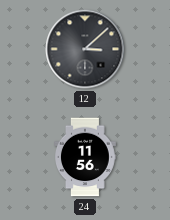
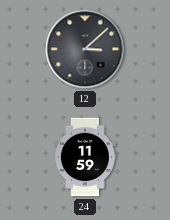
24: 11:56 -> 11:59
